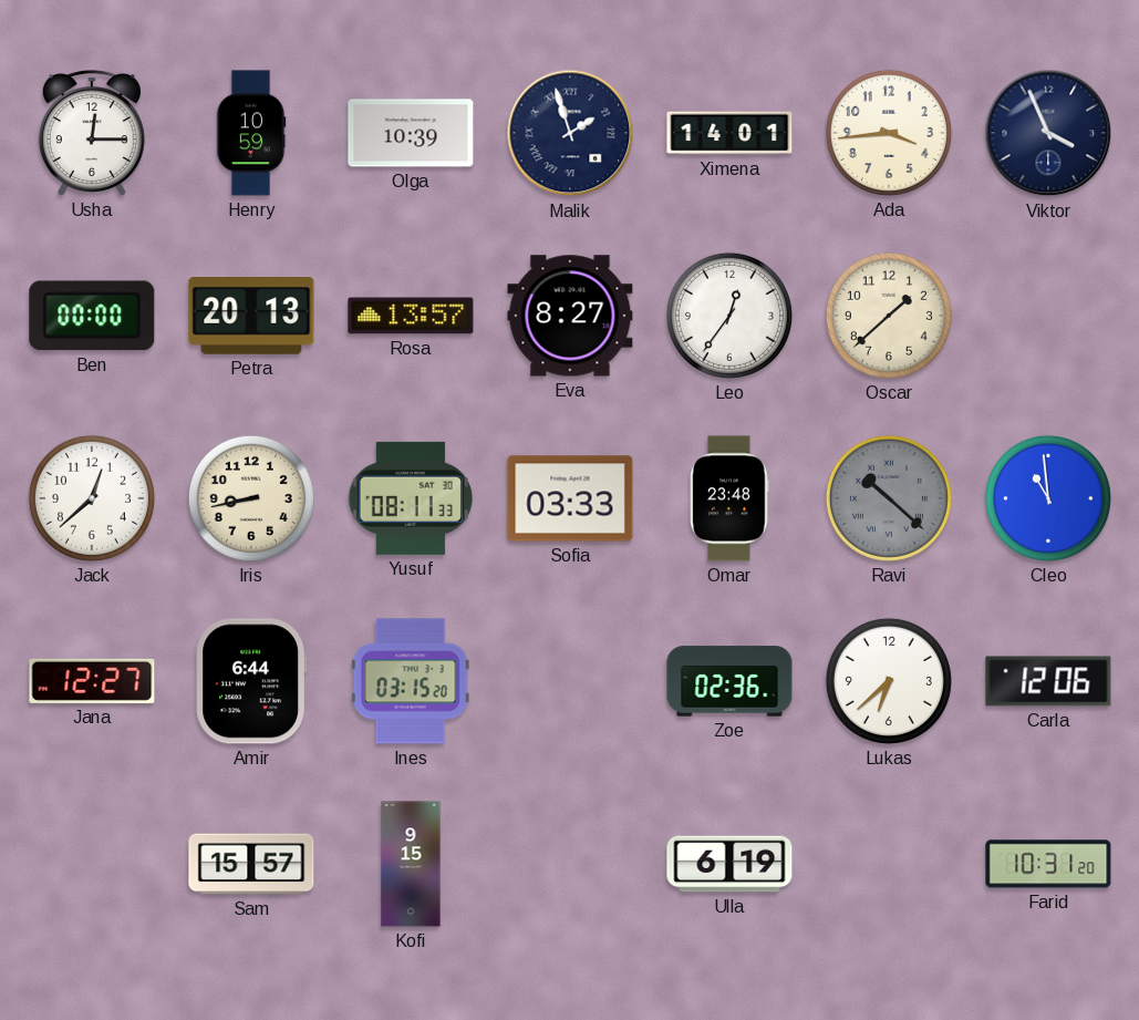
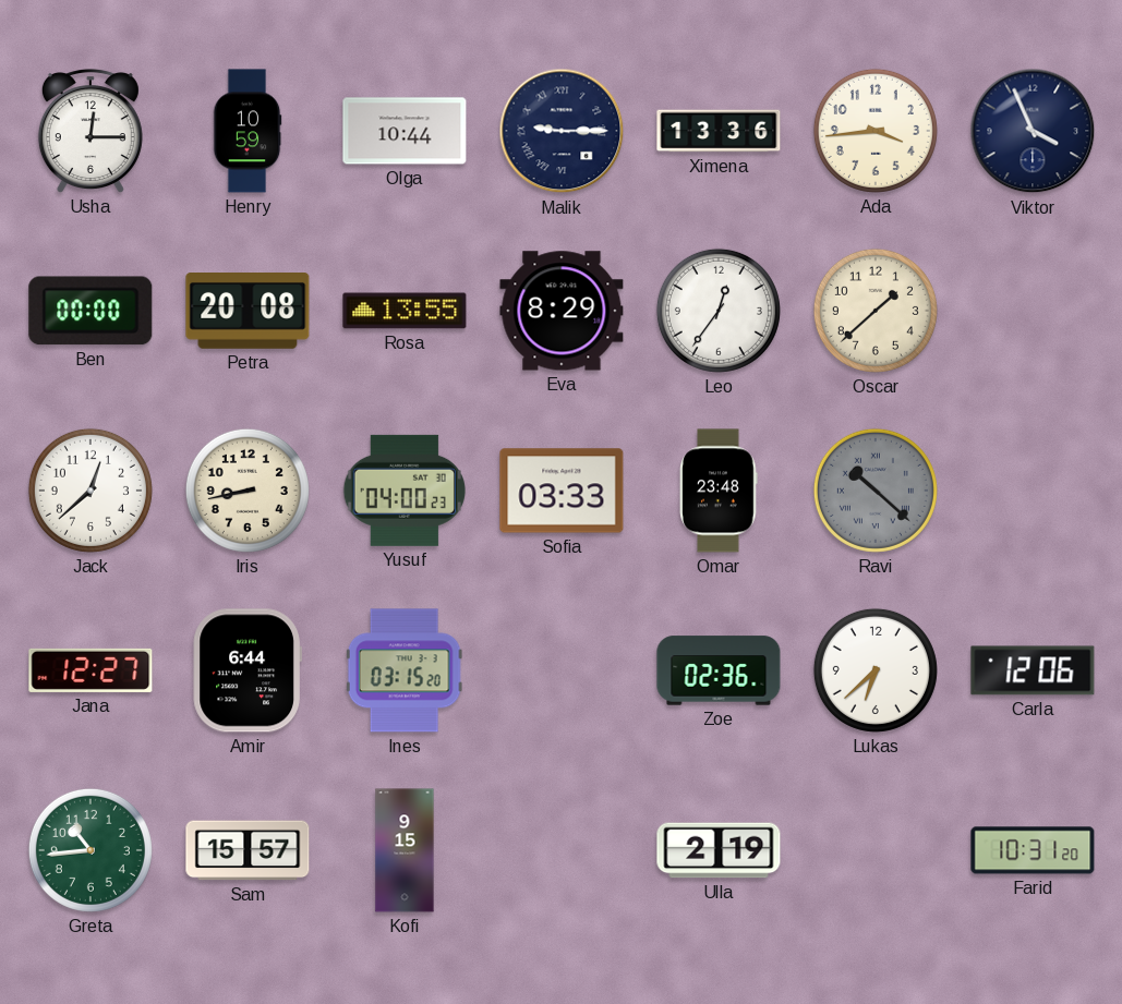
Olga: 10:39 -> 10:44
Malik: 1:57 -> 9:15
Ximena: 14:01 -> 13:36
Petra: 20:13 -> 20:08
Rosa: 13:57 -> 13:55
Eva: 8:27 -> 8:29
Yusuf: 08:11 -> 04:00
Cleo: 10:59 -> none
Greta: none -> 10:44
Ulla: 6:19 -> 2:19
